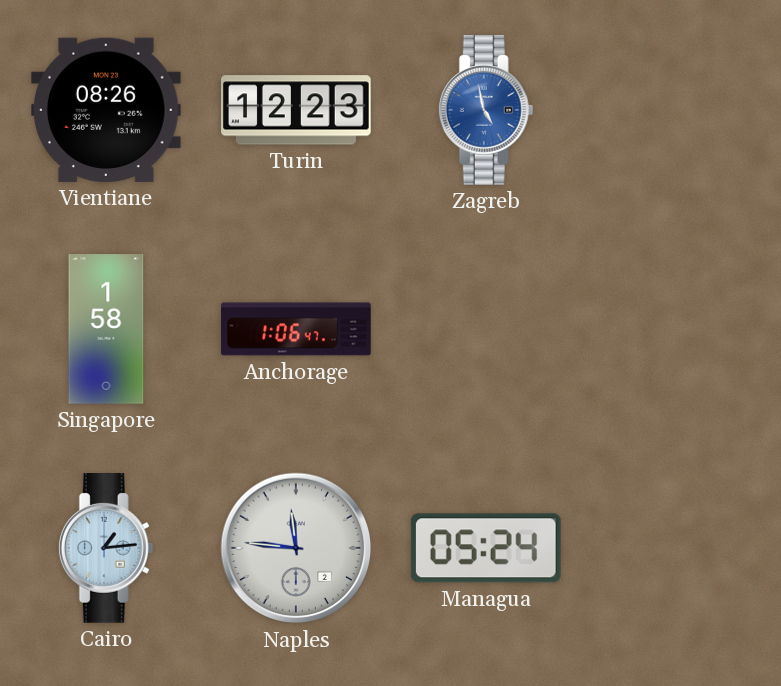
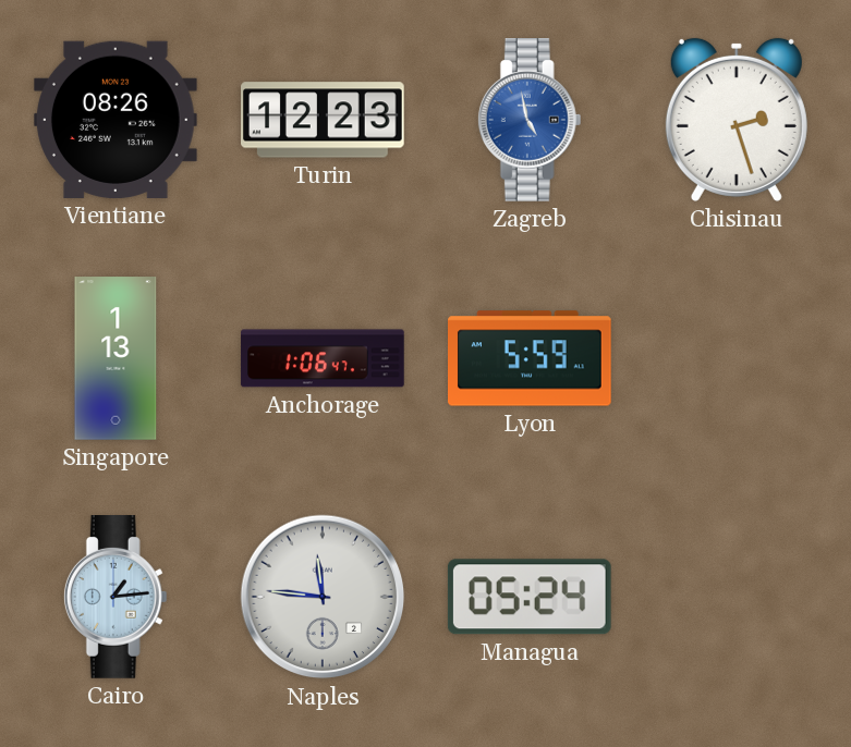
Chisinau: none -> 2:27
Singapore: 1:58 -> 1:13
Lyon: none -> 5:59
